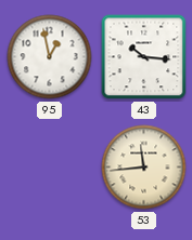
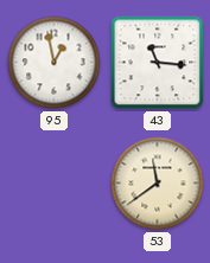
43: 10:16 -> 11:16
53: 11:44 -> 11:39
